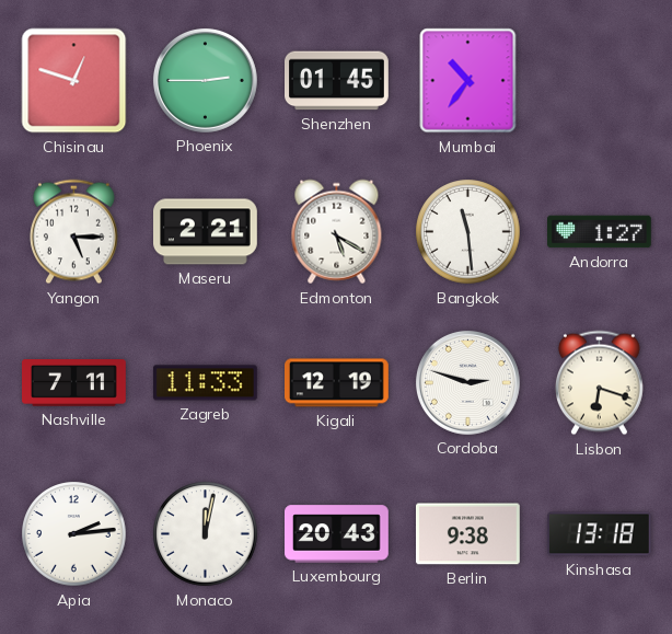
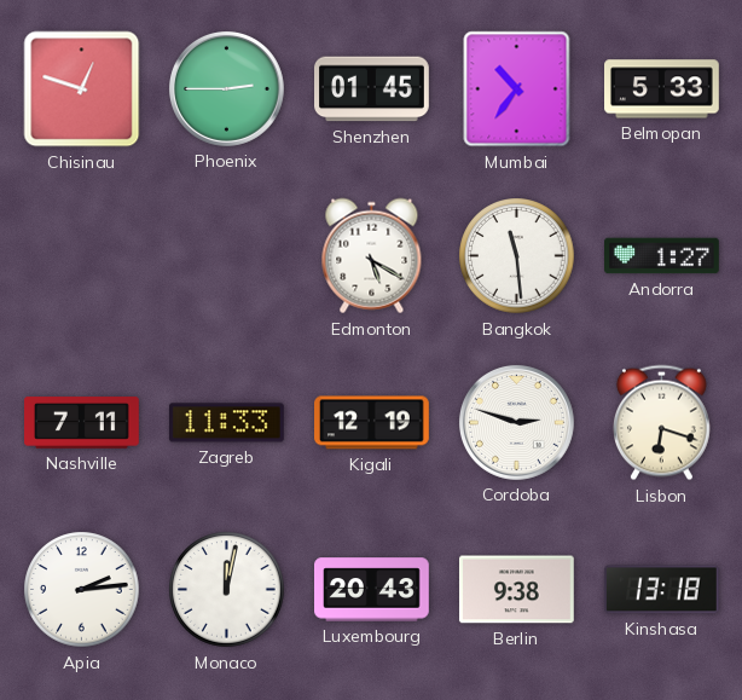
Belmopan: none -> 5:33
Yangon: 5:15 -> none
Maseru: 2:21 -> none
